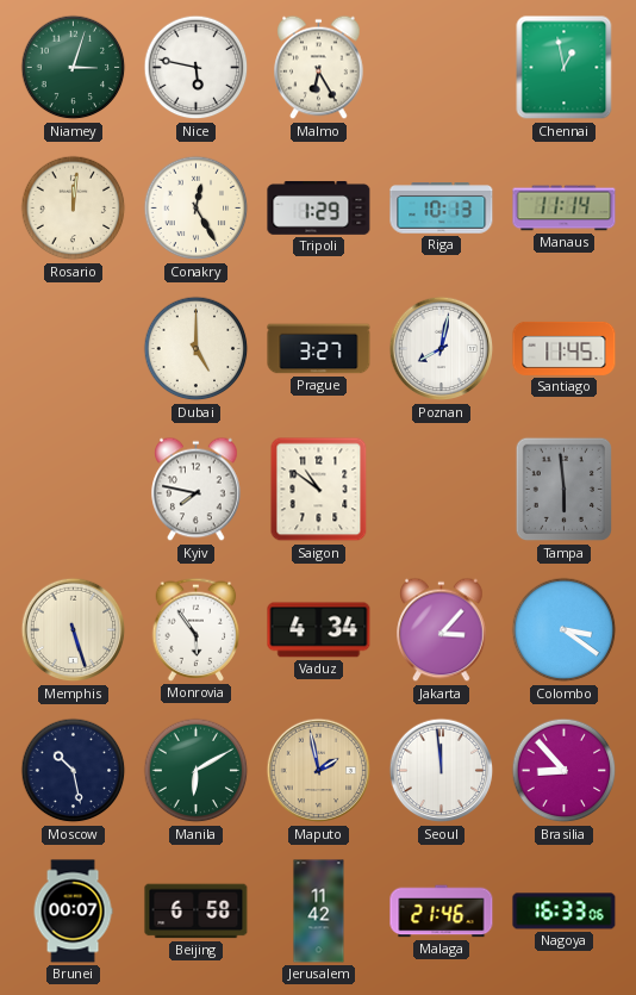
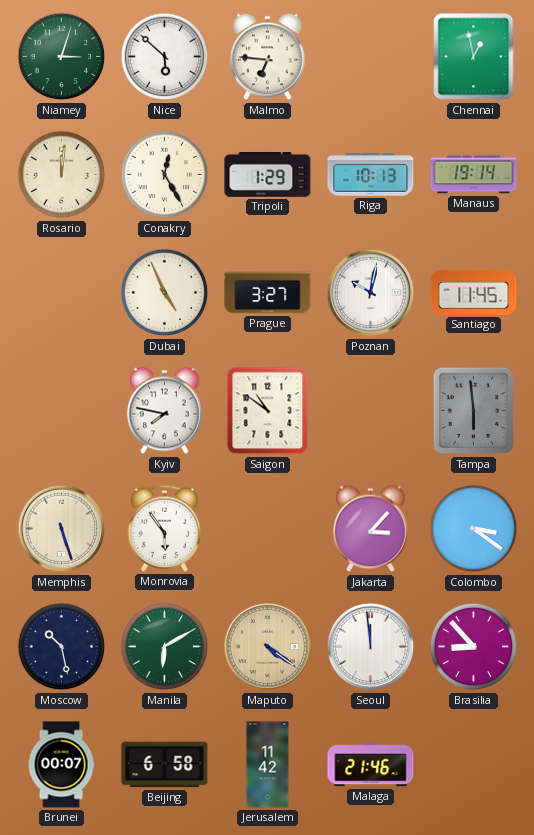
Nice: 5:47 -> 5:52
Malmo: 6:25 -> 6:46
Manaus: 11:14 -> 19:14
Dubai: 5:00 -> 4:56
Poznan: 8:02 -> 10:02
Vaduz: 4:34 -> none
Maputo: 1:58 -> 4:21
Nagoya: 16:33 -> none
